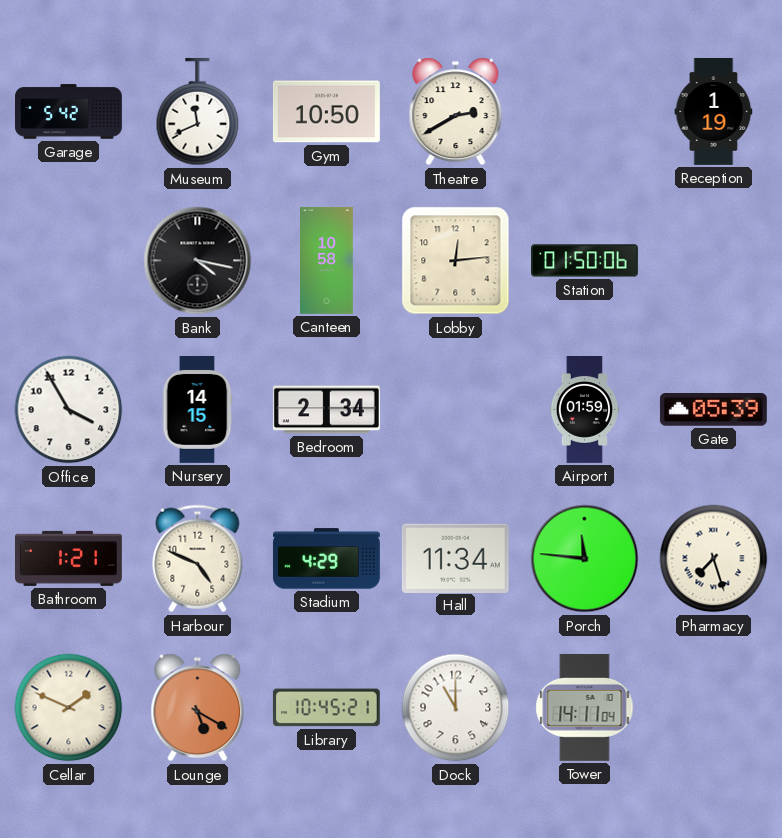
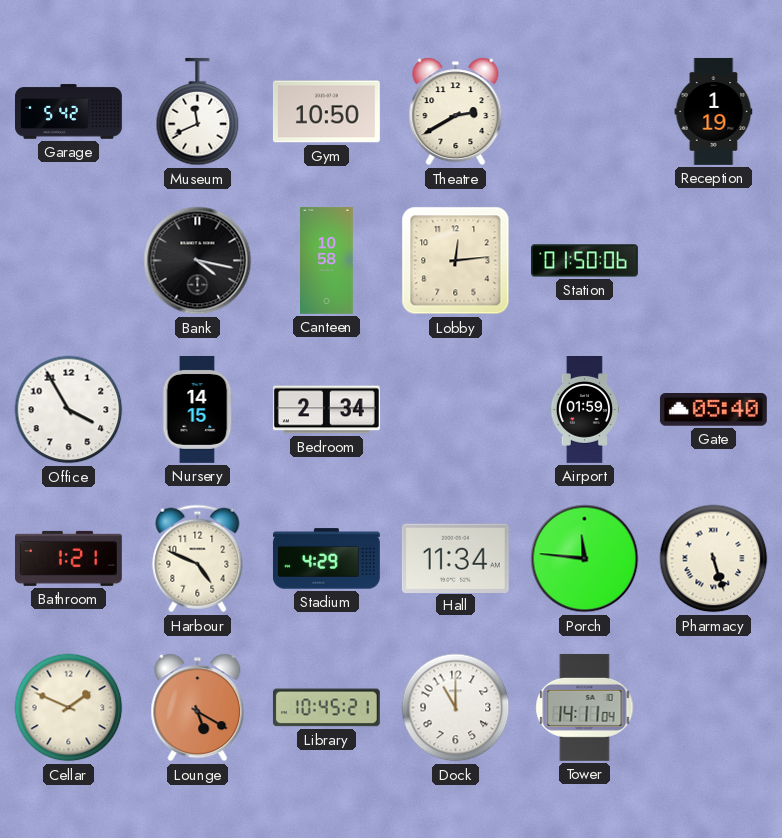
Gate: 05:39 -> 05:40
Pharmacy: 7:27 -> 5:27
